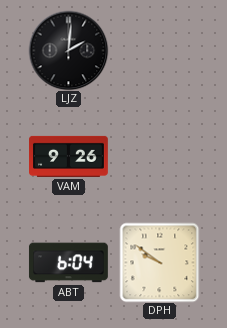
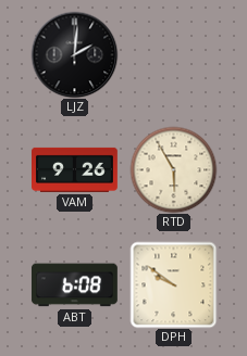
RTD: none -> 5:55
ABT: 6:04 -> 6:08
